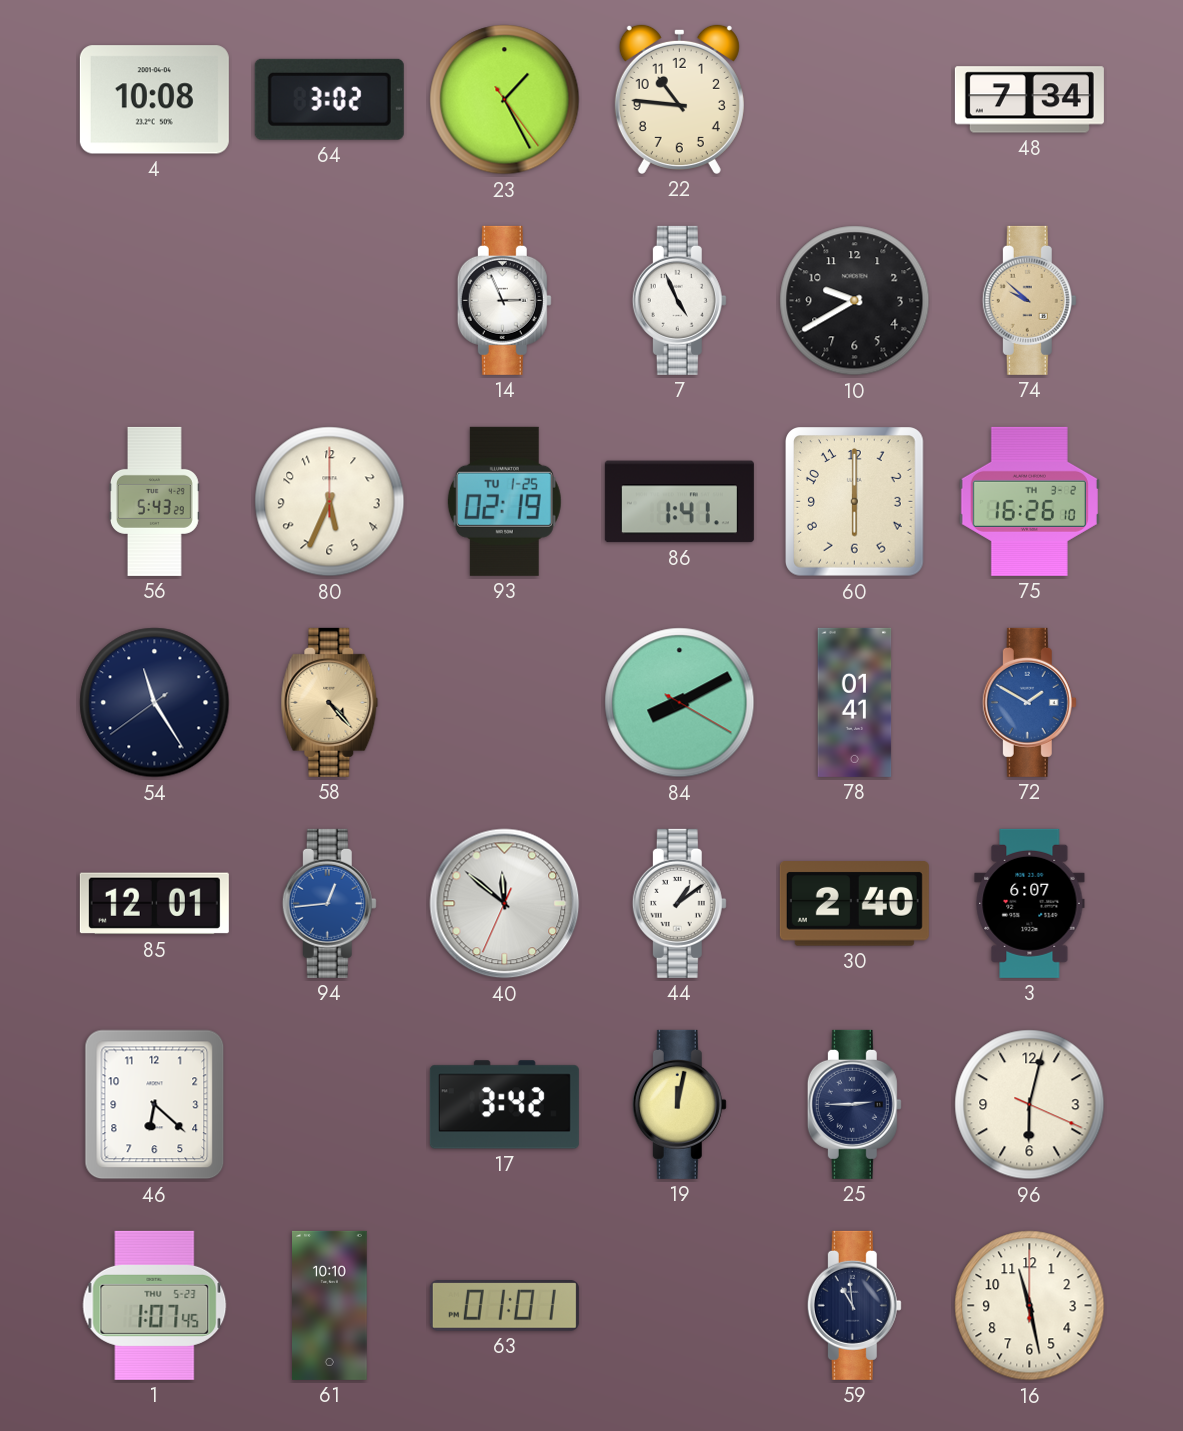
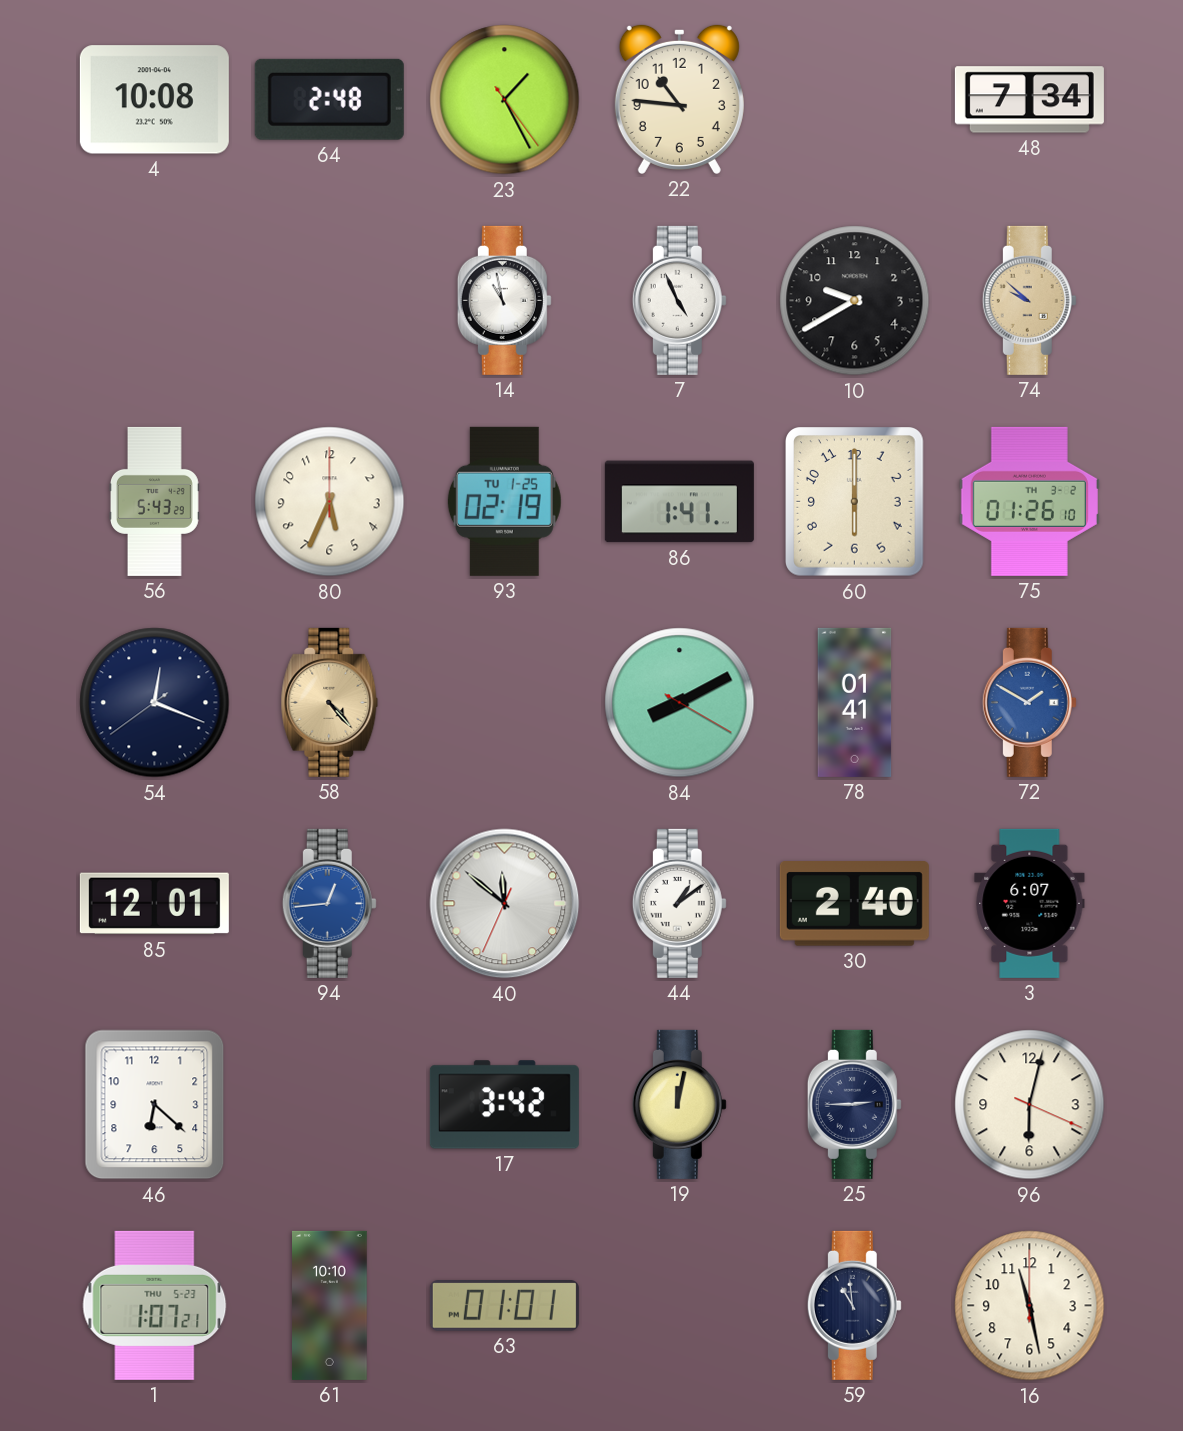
64: 3:02 -> 2:48
14: 2:56 -> 10:58
75: 16:26 -> 01:26
54: 11:24 -> 12:18
1: 1:07:45 -> 1:07:21
